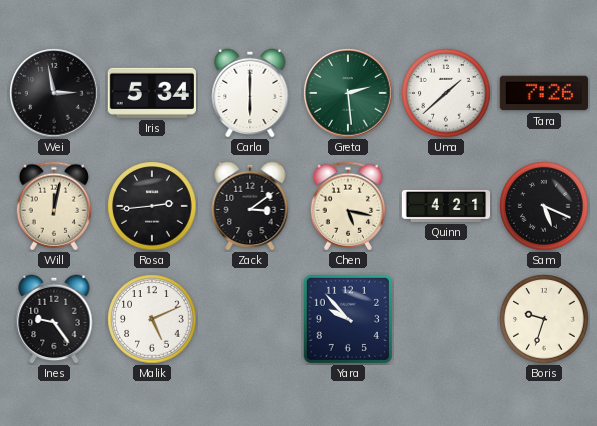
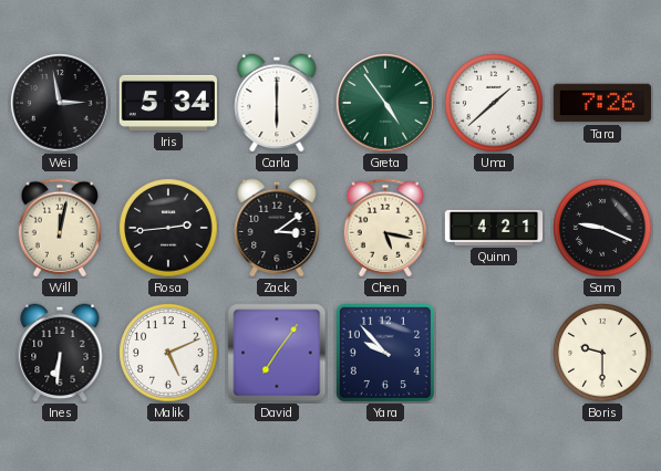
Greta: 2:29 -> 4:54
Sam: 5:19 -> 9:19
Ines: 9:24 -> 6:31
David: none -> 7:06
Boris: 9:33 -> 9:30
